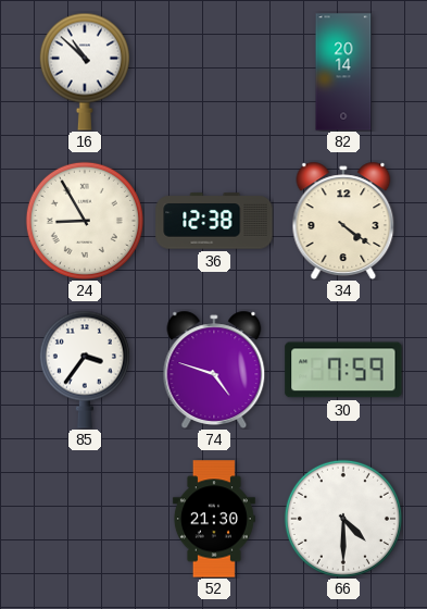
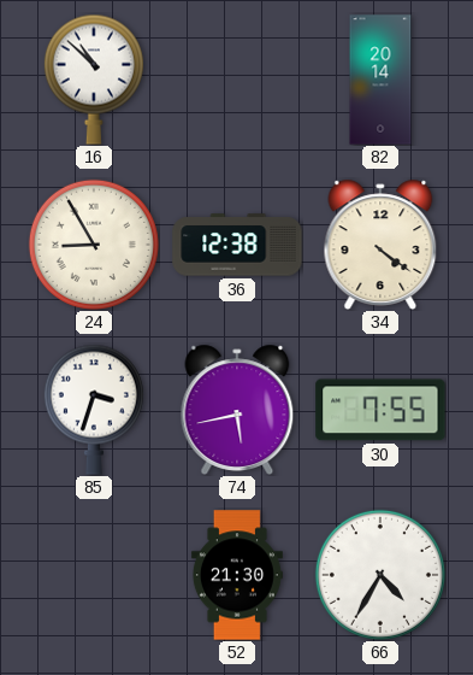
85: 3:36 -> 3:33
74: 4:48 -> 5:43
30: 7:59 -> 7:55
66: 4:30 -> 4:35
